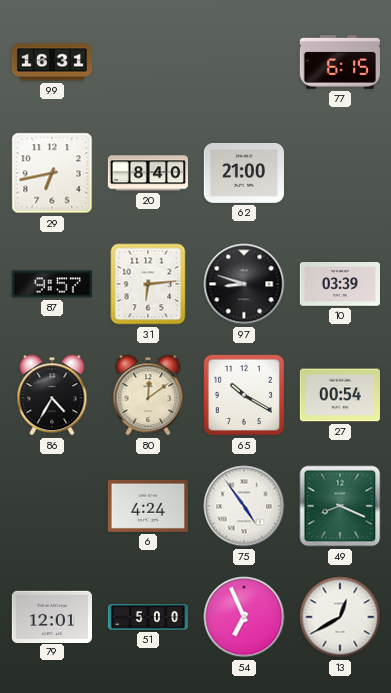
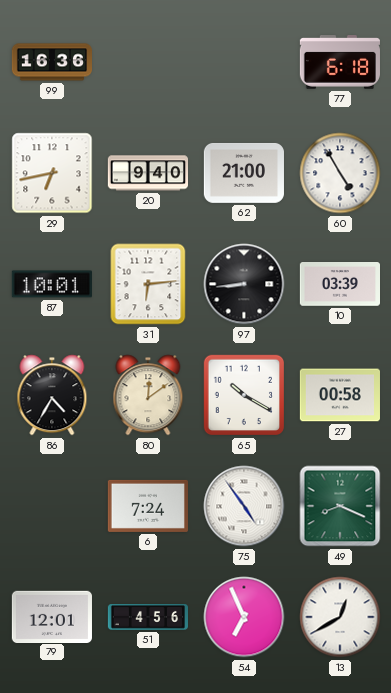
99: 16:31 -> 16:36
77: 6:15 -> 6:18
20: 8:40 -> 9:40
60: none -> 4:55
87: 9:57 -> 10:01
97: 8:48 -> 8:44
27: 00:54 -> 00:58
6: 4:24 -> 7:24
51: 5:00 -> 4:56
